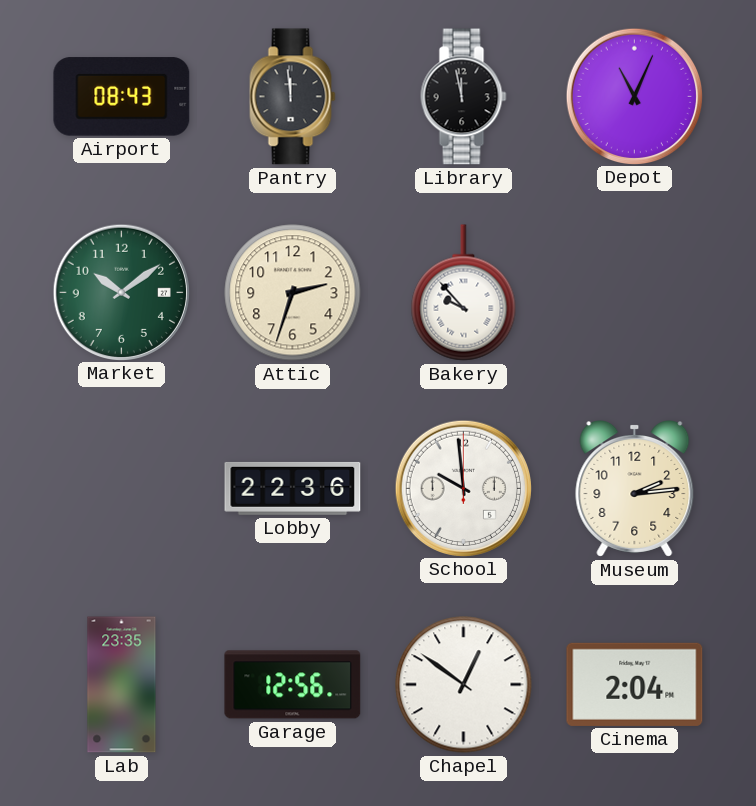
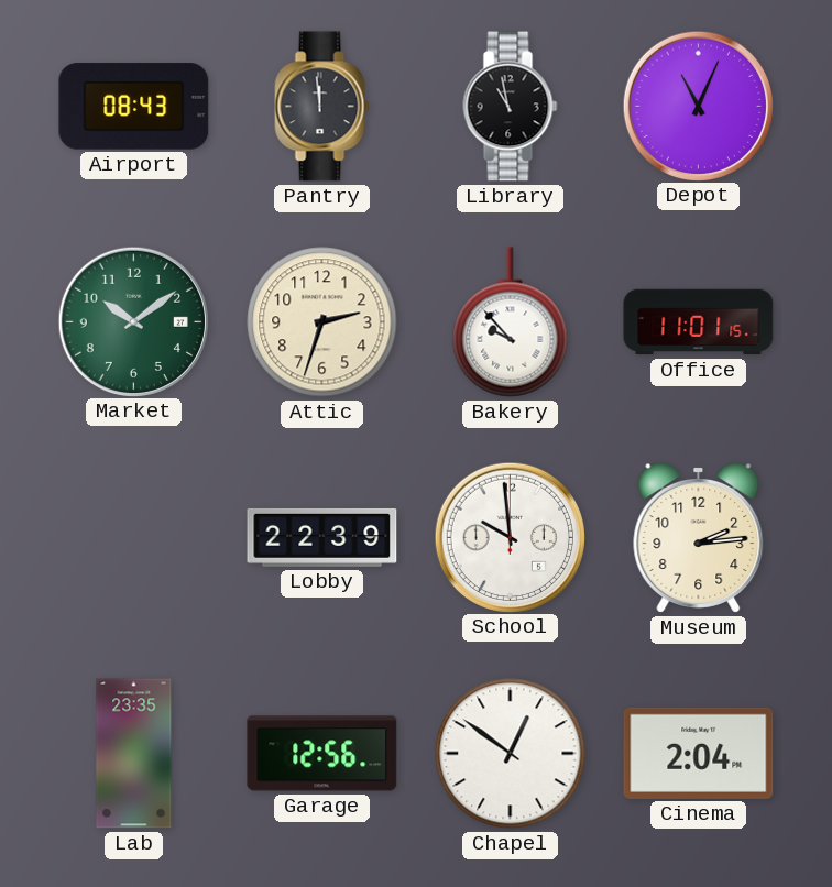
Library: 11:58 -> 10:58
Office: none -> 11:01
Lobby: 22:36 -> 22:39
